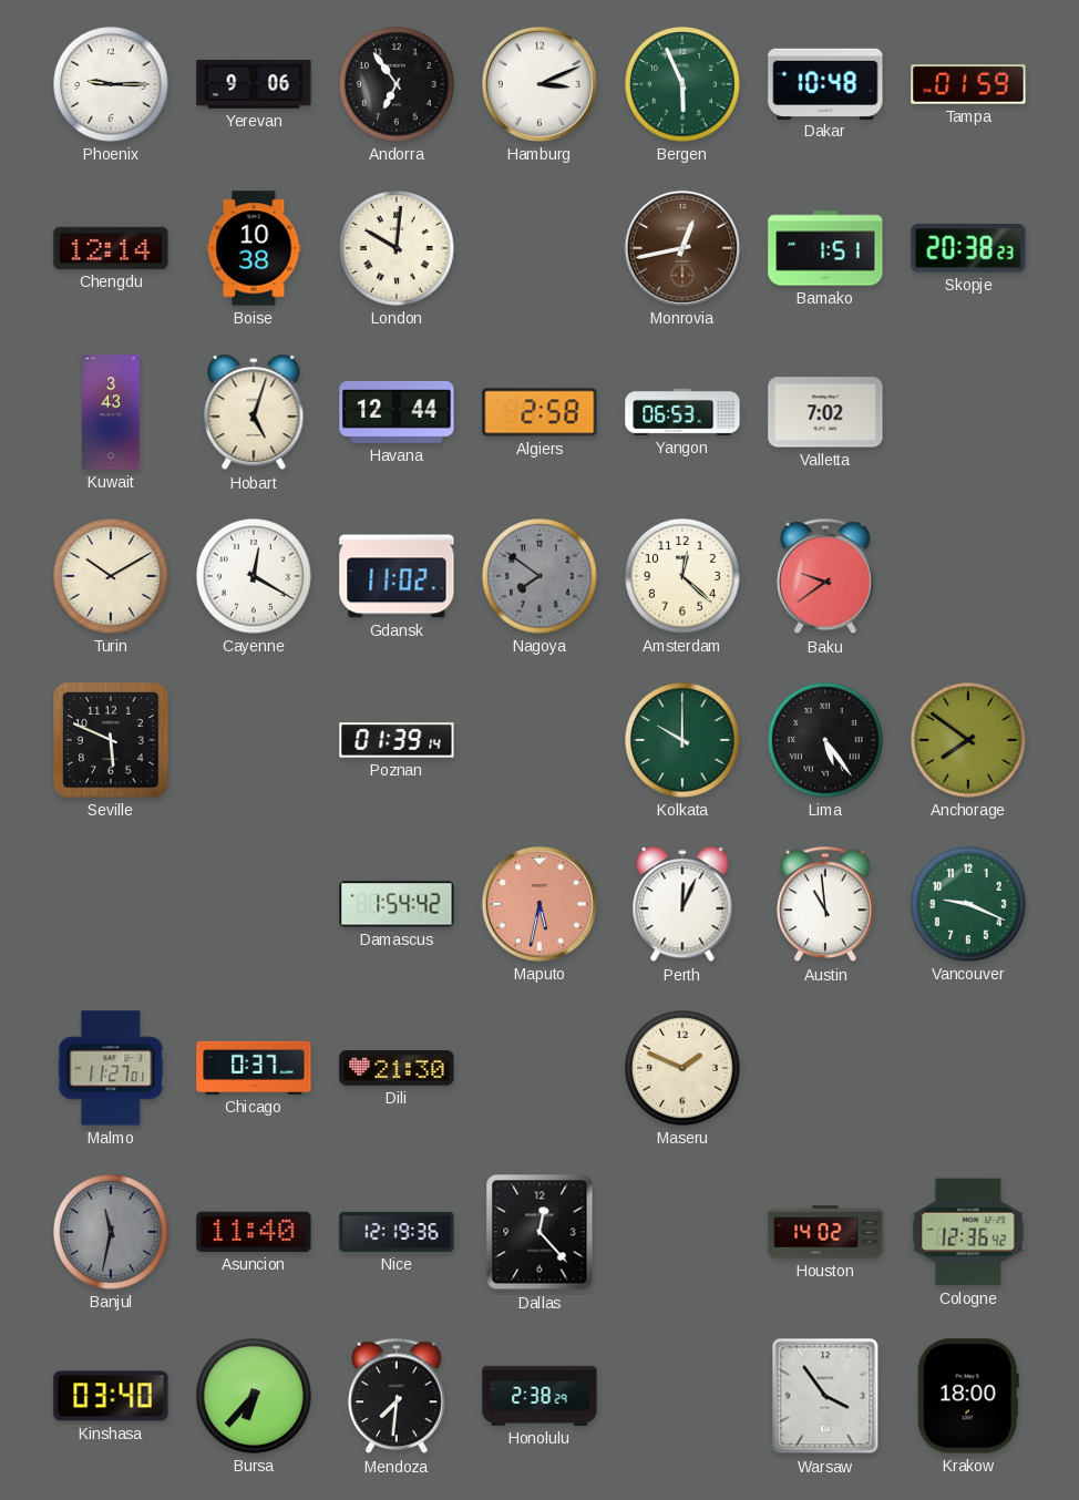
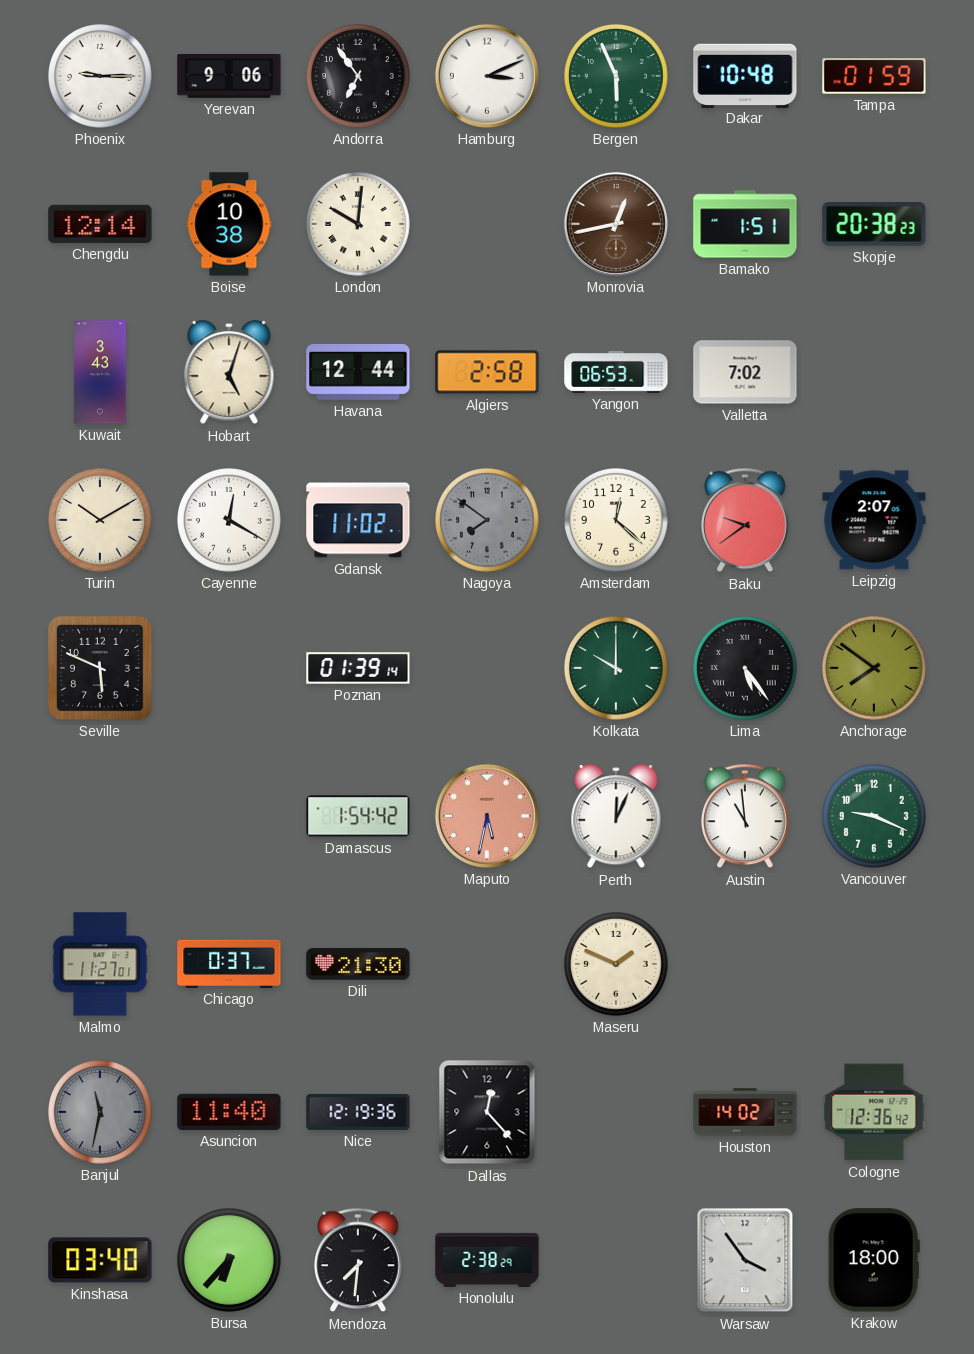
Leipzig: none -> 2:07
